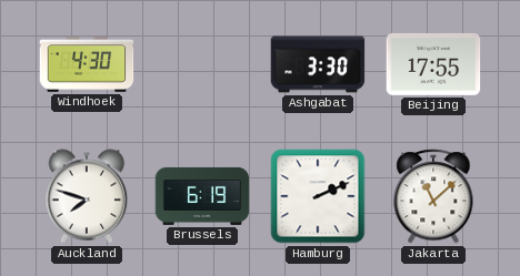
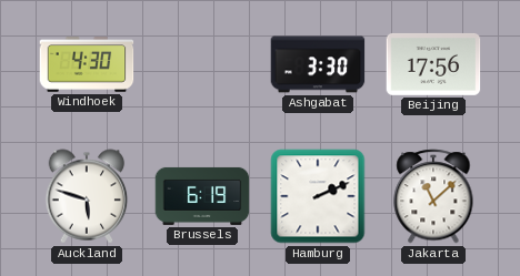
Beijing: 17:55 -> 17:56
Auckland: 7:48 -> 5:48
